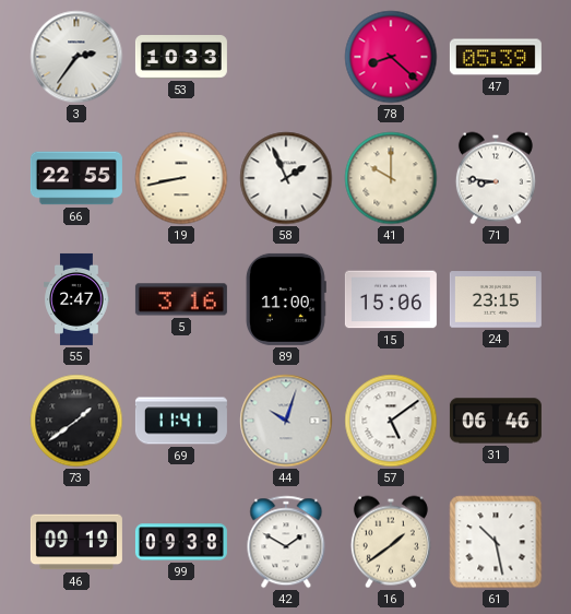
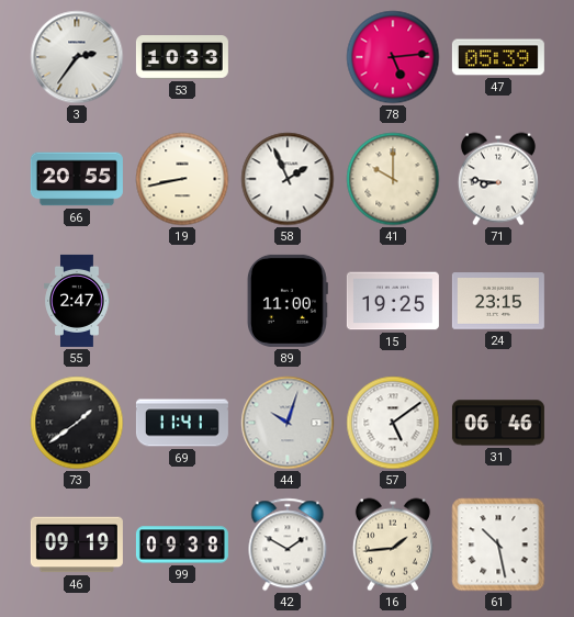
78: 8:22 -> 5:14
66: 22:55 -> 20:55
5: 3:16 -> none
15: 15:06 -> 19:25
16: 1:39 -> 1:44
